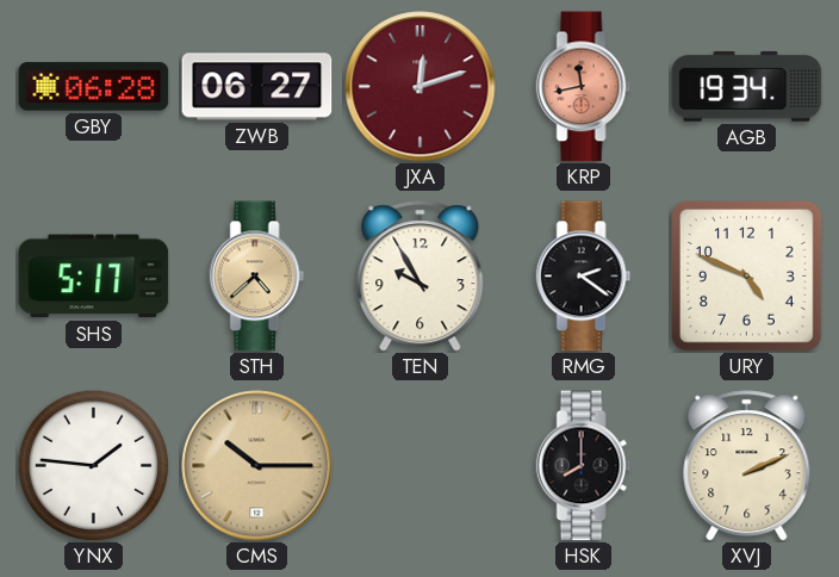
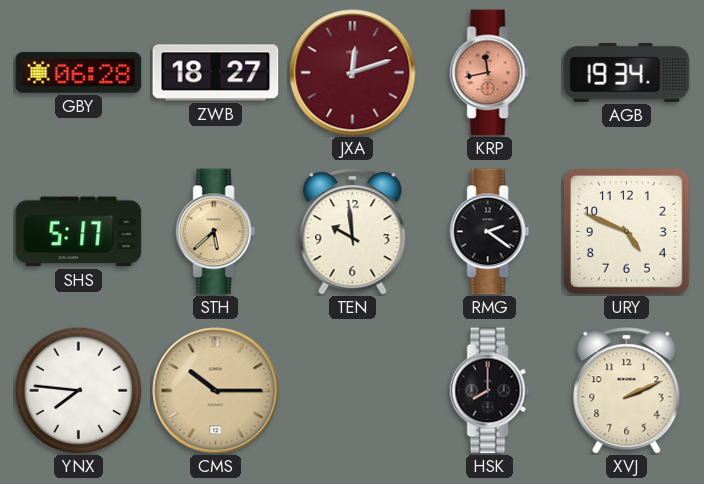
ZWB: 06:27 -> 18:27
STH: 4:38 -> 5:38
TEN: 9:55 -> 9:59
YNX: 1:46 -> 7:46
